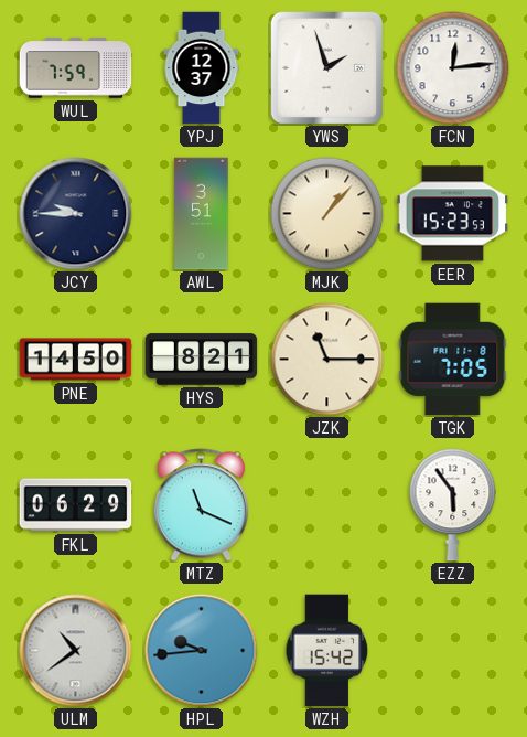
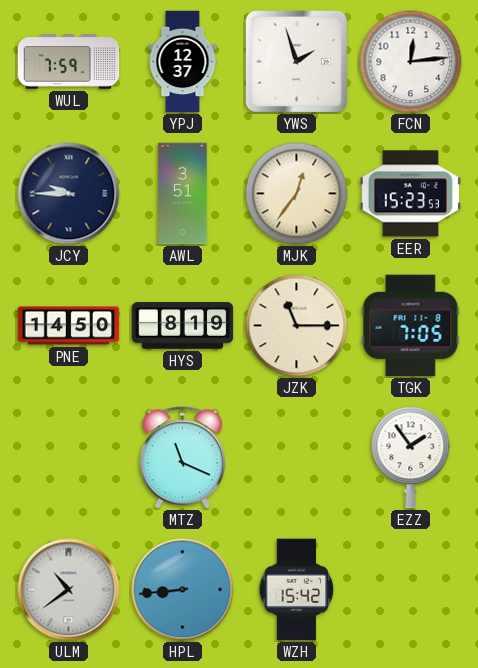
MJK: 1:07 -> 12:36
HYS: 8:21 -> 8:19
FKL: 06:29 -> none
EZZ: 5:54 -> 1:54
HPL: 9:44 -> 8:44
